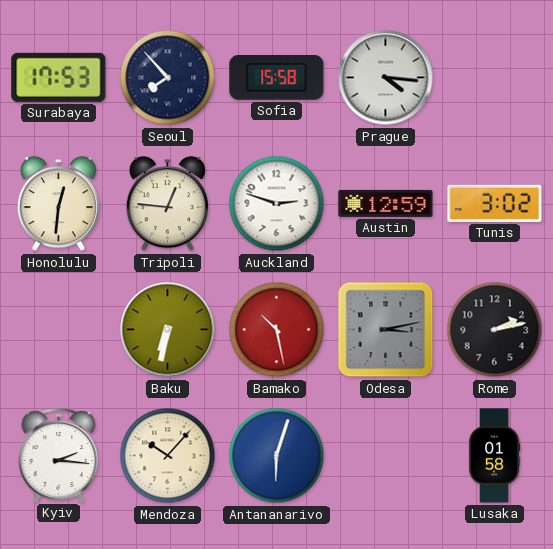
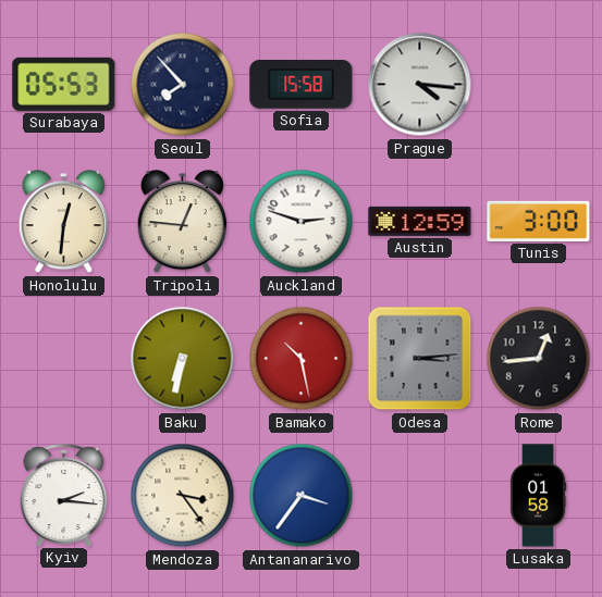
Surabaya: 17:53 -> 05:53
Tunis: 3:02 -> 3:00
Odesa: 3:13 -> 3:14
Rome: 2:13 -> 12:44
Mendoza: 10:07 -> 3:24
Antananarivo: 6:03 -> 3:36
